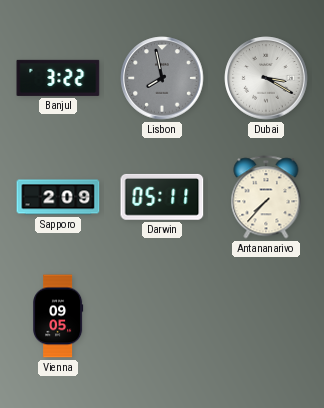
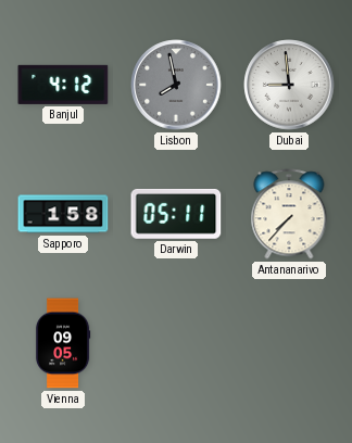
Banjul: 3:22 -> 4:12
Dubai: 3:20 -> 8:59
Sapporo: 2:09 -> 1:58
